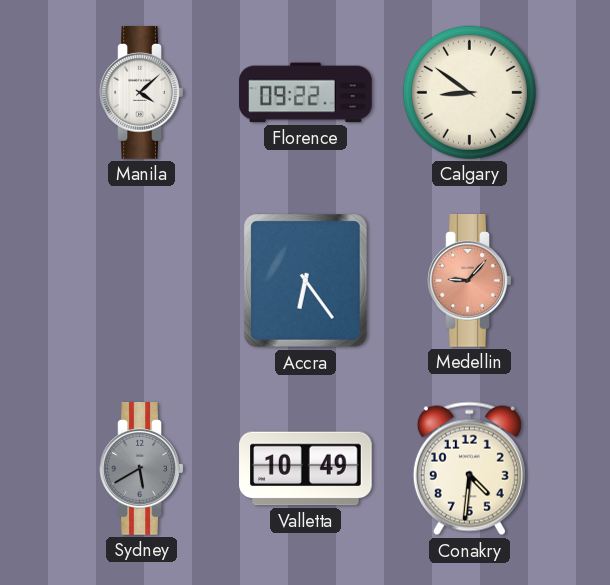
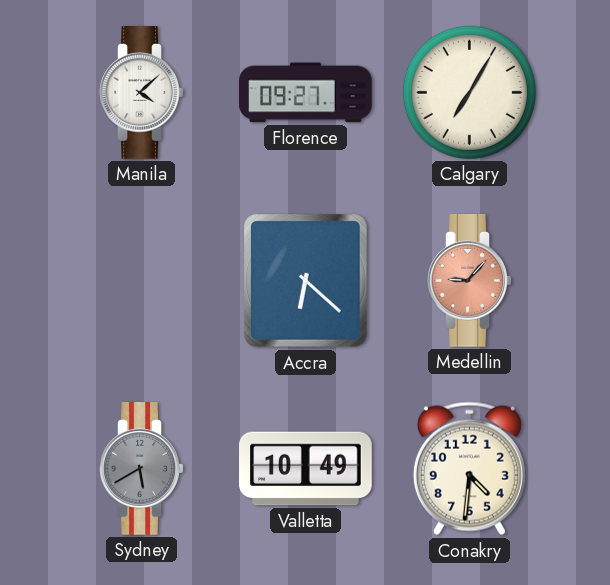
Florence: 09:22 -> 09:27
Calgary: 8:51 -> 7:05
Accra: 6:24 -> 6:22
